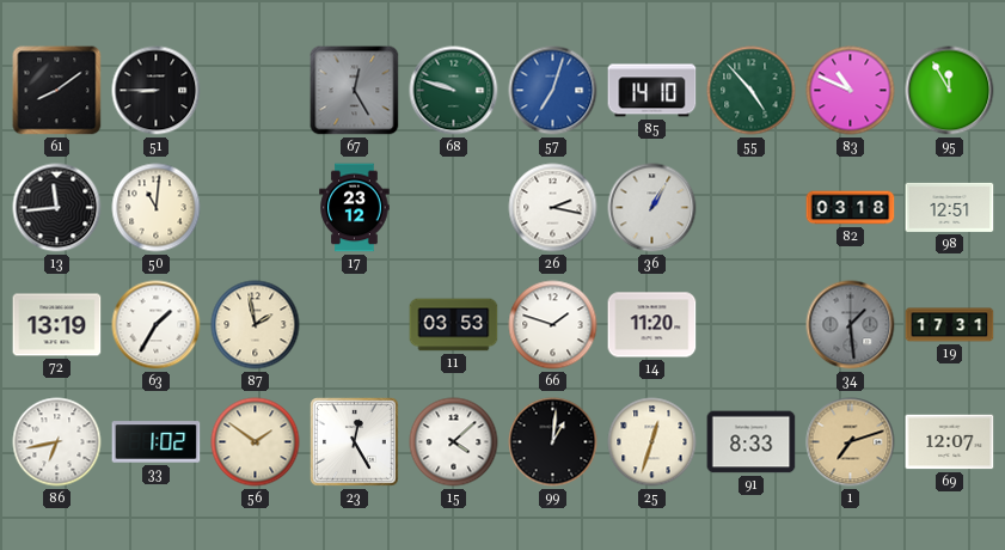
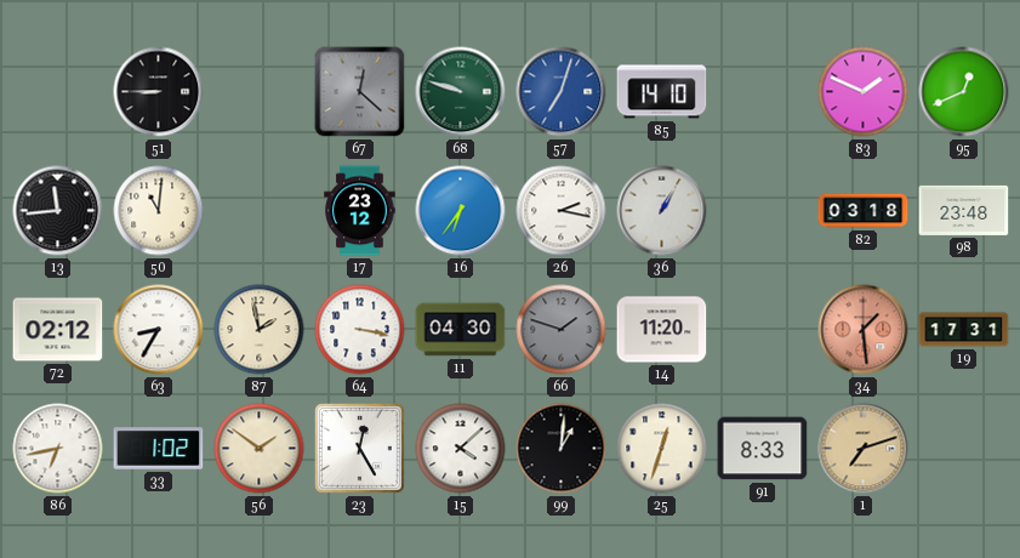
61: 8:09 -> none
67: 12:25 -> 12:22
55: 4:53 -> none
83: 10:49 -> 1:49
95: 11:55 -> 12:41
16: none -> 6:36
98: 12:51 -> 23:48
72: 13:19 -> 02:12
63: 1:35 -> 8:35
64: none -> 3:17
11: 03:53 -> 04:30
66 dial: white -> grey
34 dial: grey -> salmon
69: 12:07 -> none
